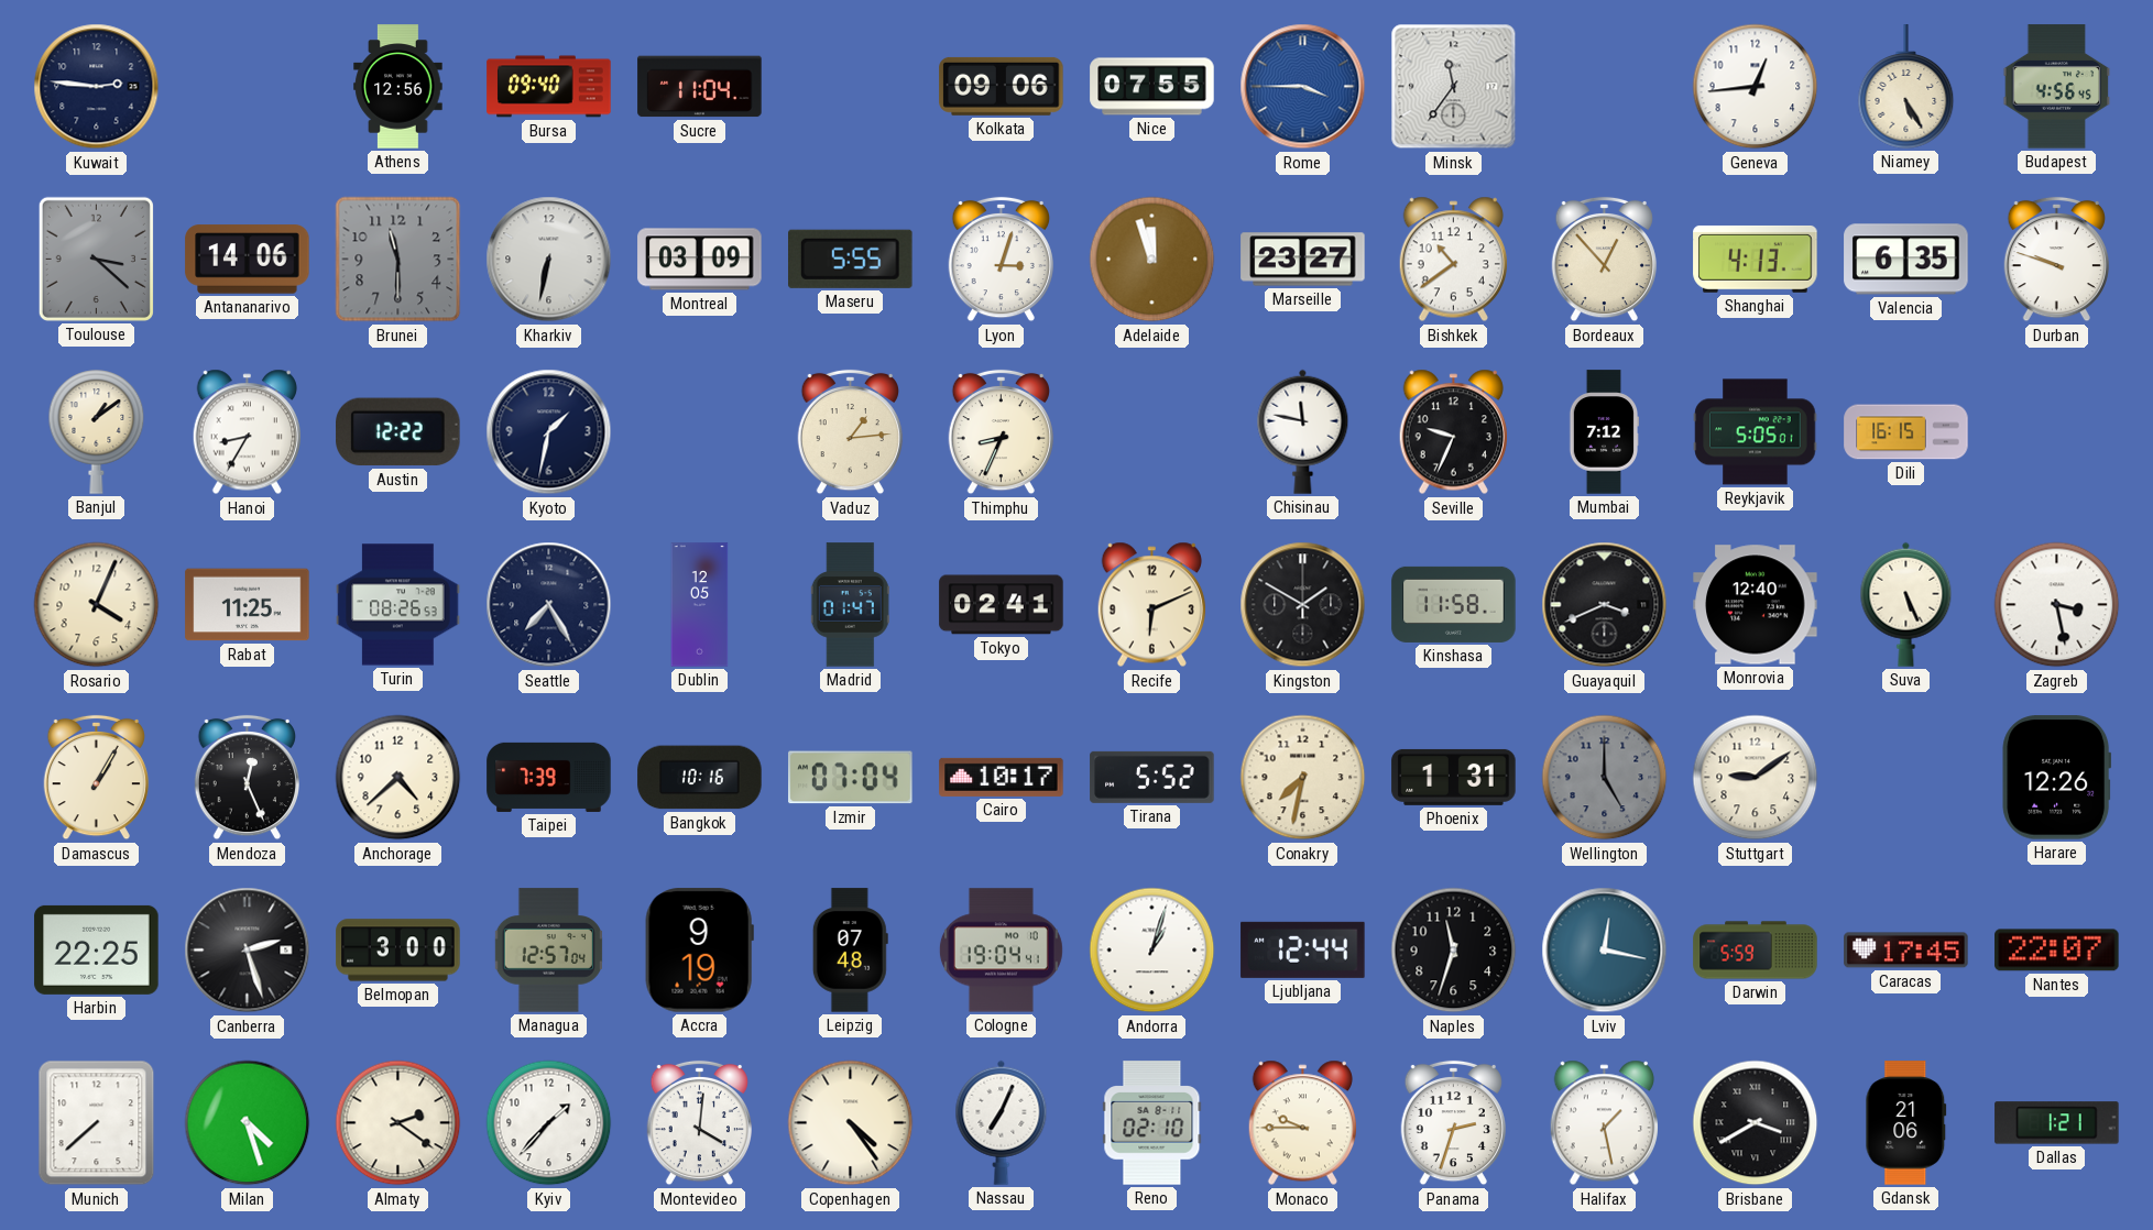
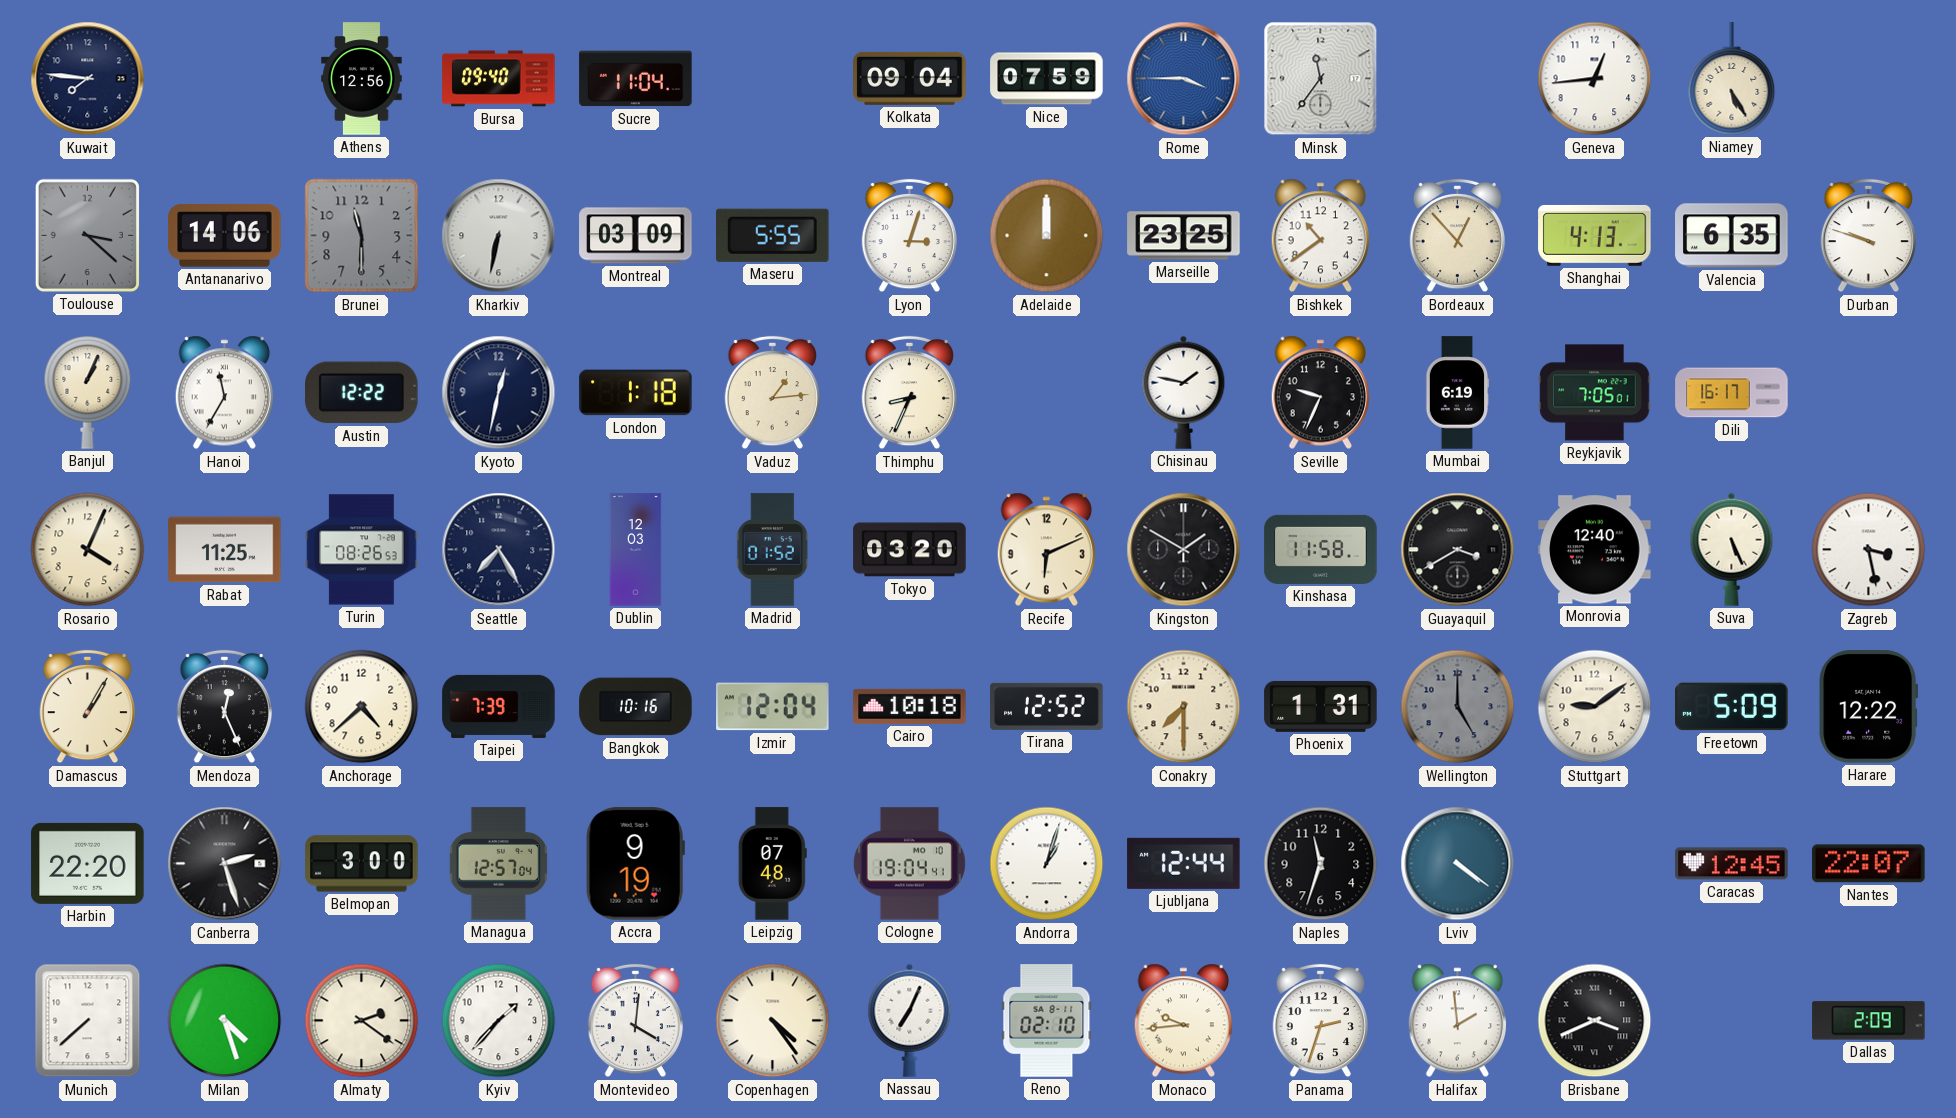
Kuwait: 2:46 -> 7:46
Kolkata: 09:06 -> 09:04
Nice: 07:55 -> 07:59
Budapest: 4:56 -> none
Adelaide: 11:57 -> 12:00
Marseille: 23:27 -> 23:25
Banjul: 1:09 -> 1:04
Hanoi: 8:35 -> 11:35
Kyoto: 1:32 -> 12:32
London: none -> 1:18
Chisinau: 11:47 -> 1:47
Mumbai: 7:12 -> 6:19
Reykjavik: 5:05 -> 7:05
Dili: 16:15 -> 16:17
Dublin: 12:05 -> 12:03
Madrid: 01:47 -> 01:52
Tokyo: 02:41 -> 03:20
Guayaquil: 3:41 -> 3:40
Izmir: 07:04 -> 12:04
Cairo: 10:17 -> 10:18
Tirana: 5:52 -> 12:52
Conakry: 7:32 -> 7:30
Freetown: none -> 5:09
Harare: 12:26 -> 12:22
Harbin: 22:25 -> 22:20
Lviv: 12:17 -> 4:21
Darwin: 5:59 -> none
Caracas: 17:45 -> 12:45
Monaco: 9:45 -> 9:44
Halifax: 1:28 -> 1:59
Brisbane: 3:40 -> 3:41
Gdansk: 21:06 -> none
Dallas: 1:21 -> 2:09
